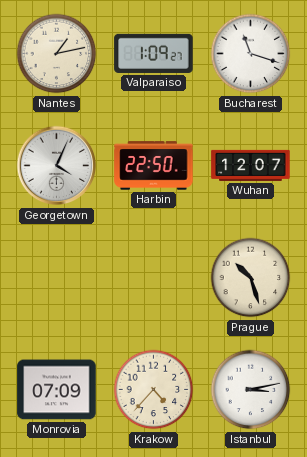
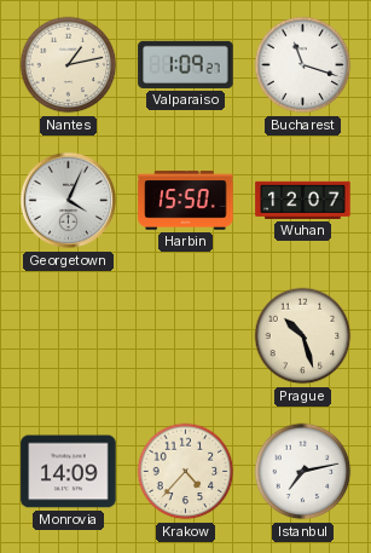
Harbin: 22:50 -> 15:50
Monrovia: 07:09 -> 14:09
Istanbul: 3:13 -> 7:13
